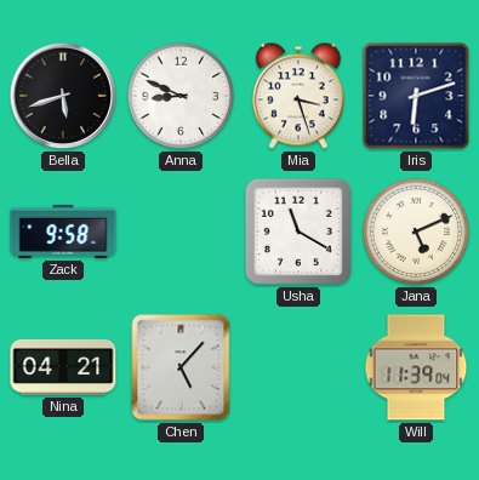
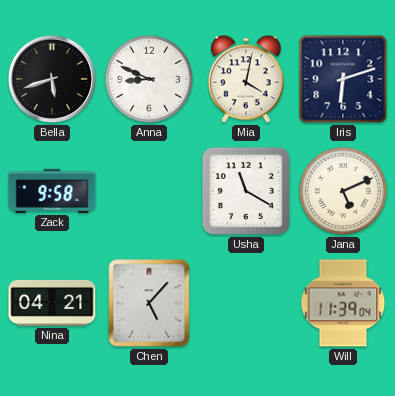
Mia: 3:27 -> 4:02
